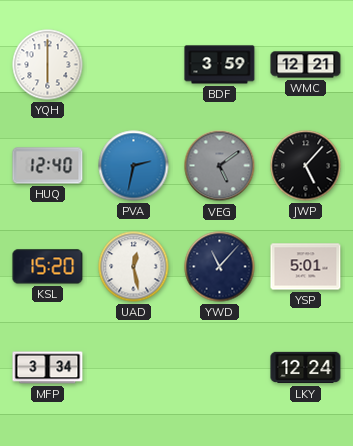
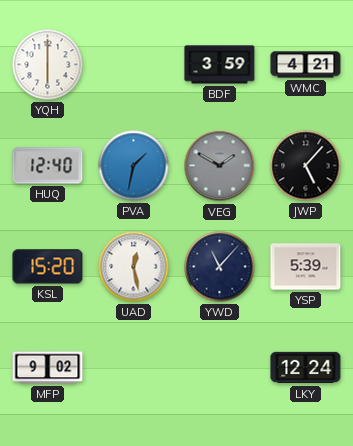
WMC: 12:21 -> 4:21
PVA: 2:32 -> 1:32
VEG: 5:09 -> 1:50
YSP: 5:01 -> 5:39
MFP: 3:34 -> 9:02
